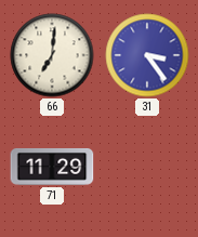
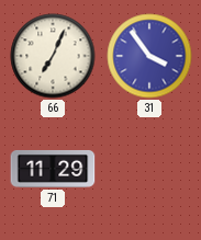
66: 7:01 -> 7:04
31: 3:24 -> 3:54
